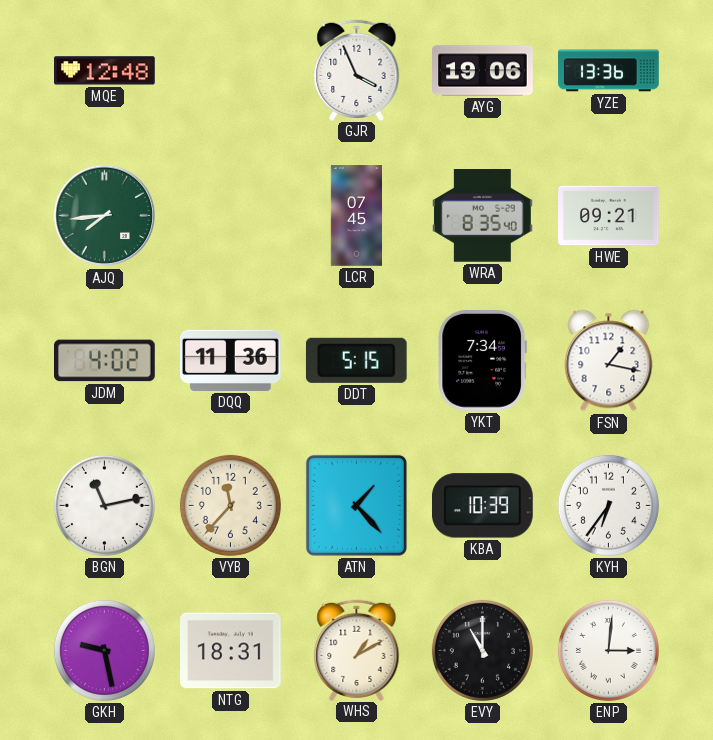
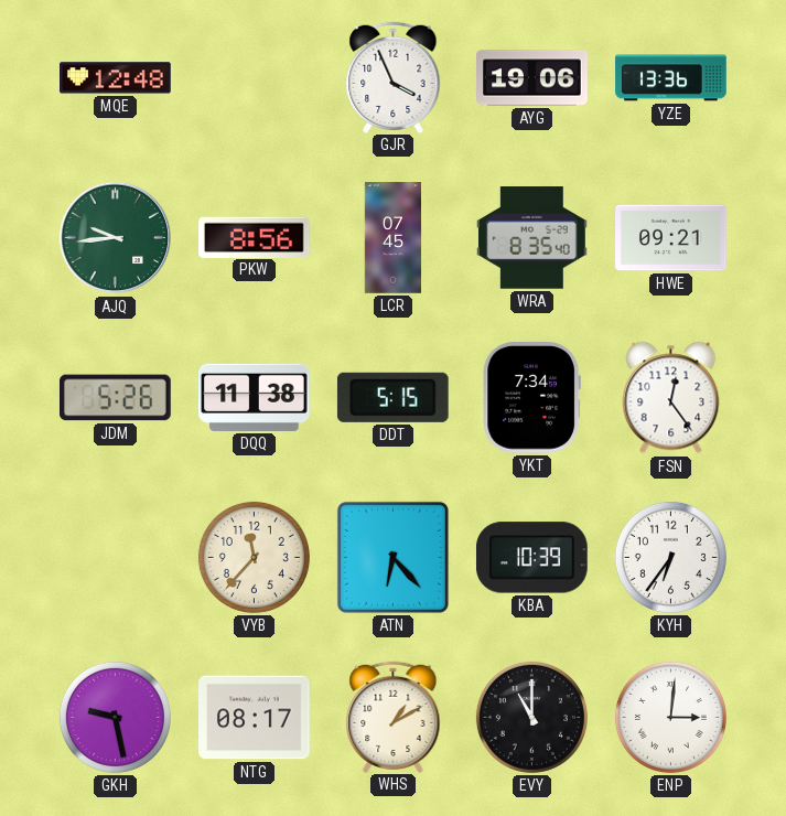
AJQ: 7:44 -> 9:44
PKW: none -> 8:56
JDM: 4:02 -> 5:26
DQQ: 11:36 -> 11:38
FSN: 1:17 -> 12:24
BGN: 11:13 -> none
ATN: 1:23 -> 6:23
NTG: 18:31 -> 08:17
